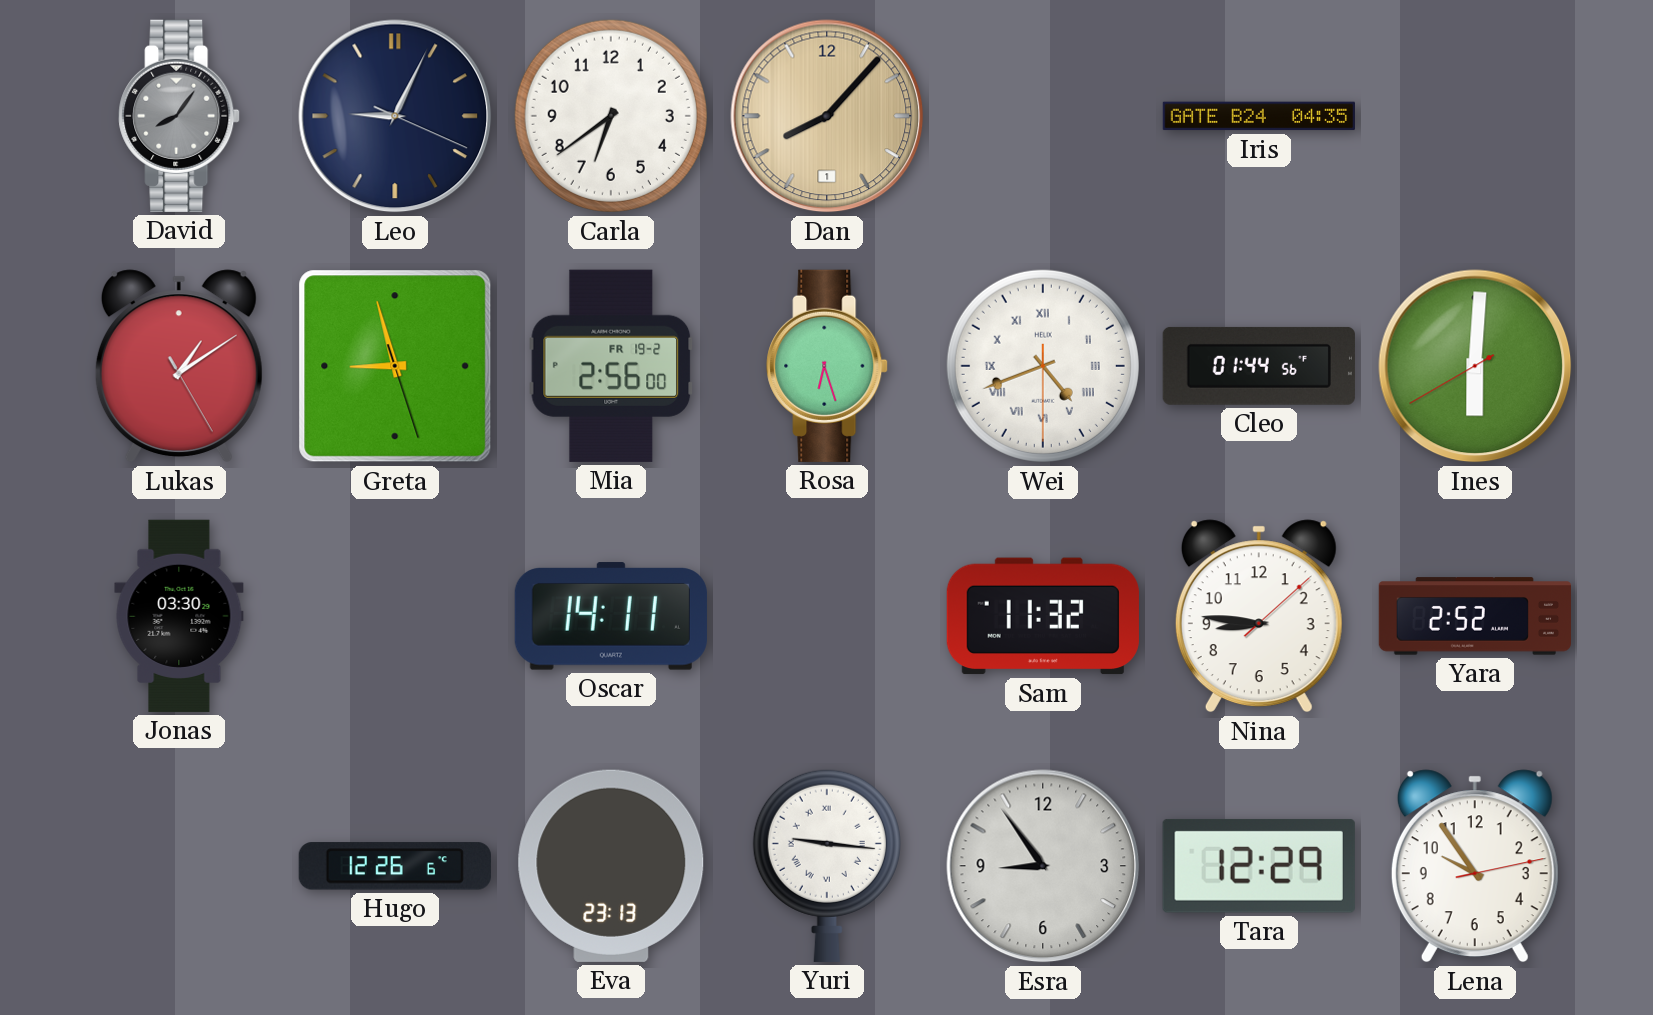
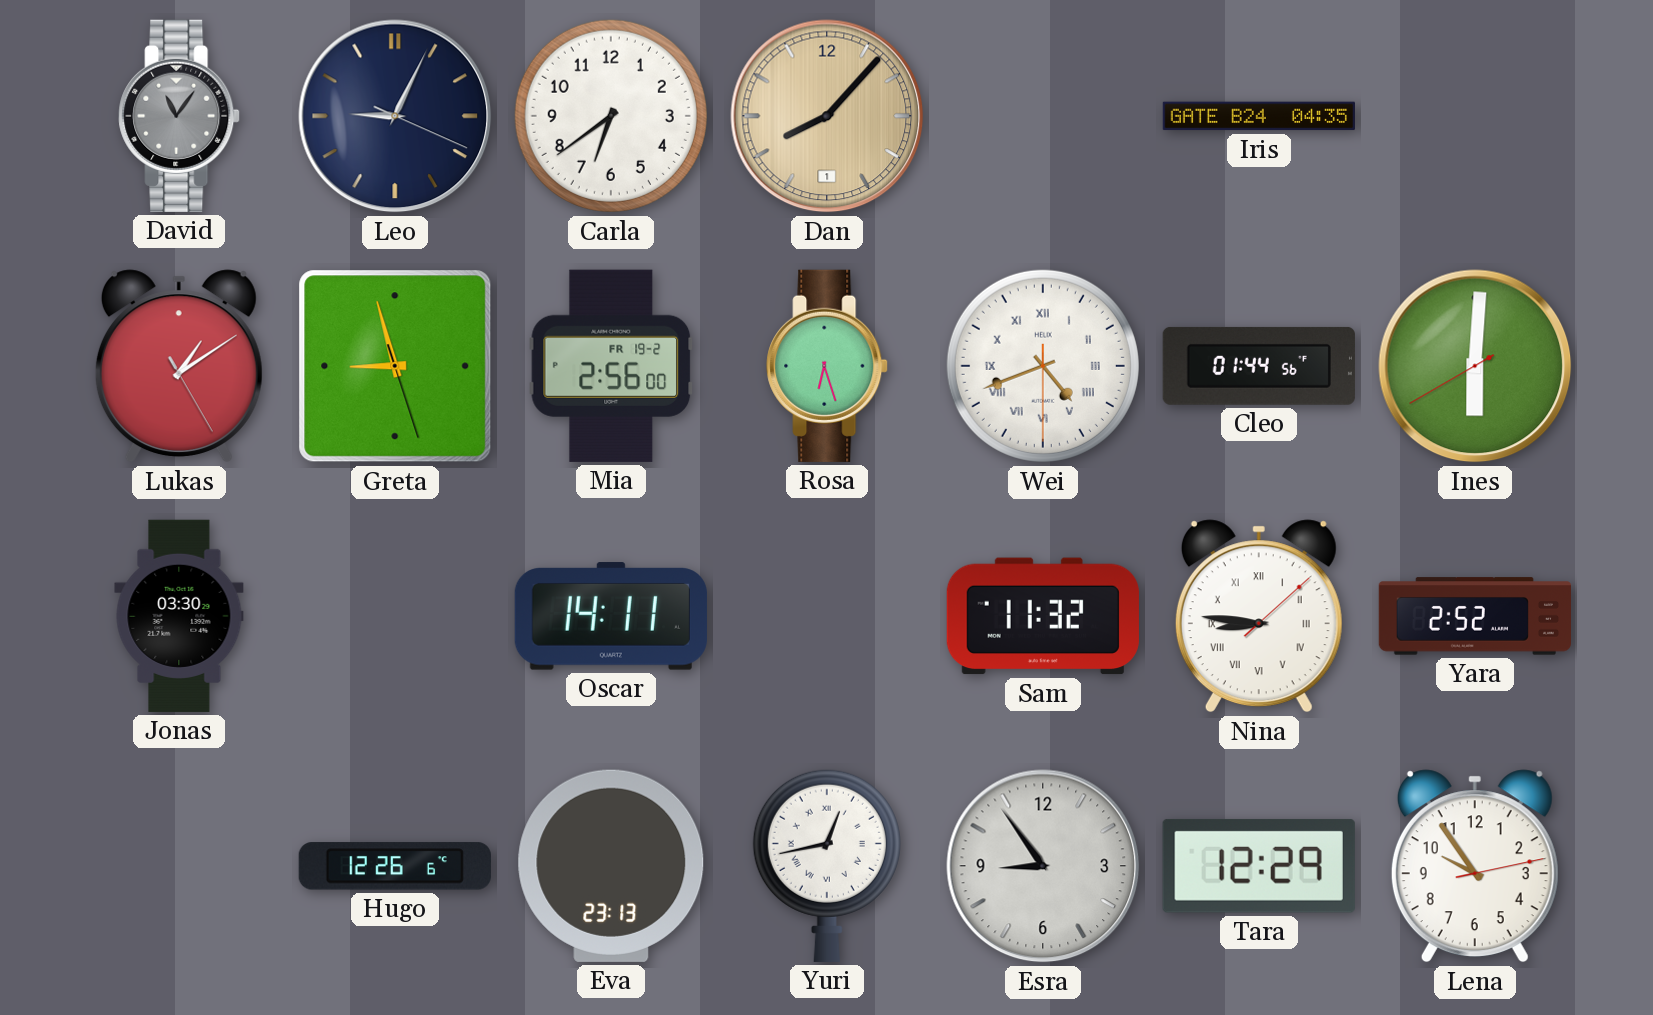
David: 8:06 -> 11:06
Nina numerals: Arabic -> Roman
Yuri: 9:16 -> 12:43
